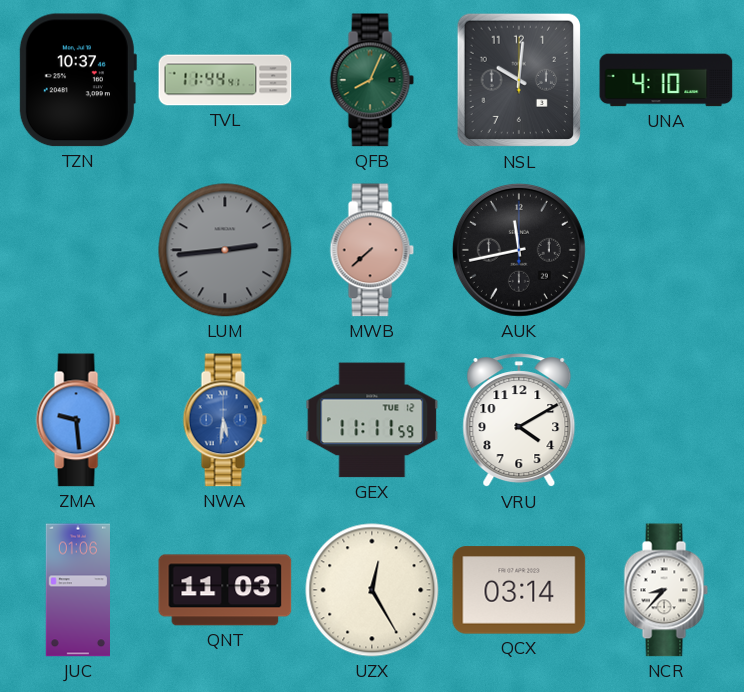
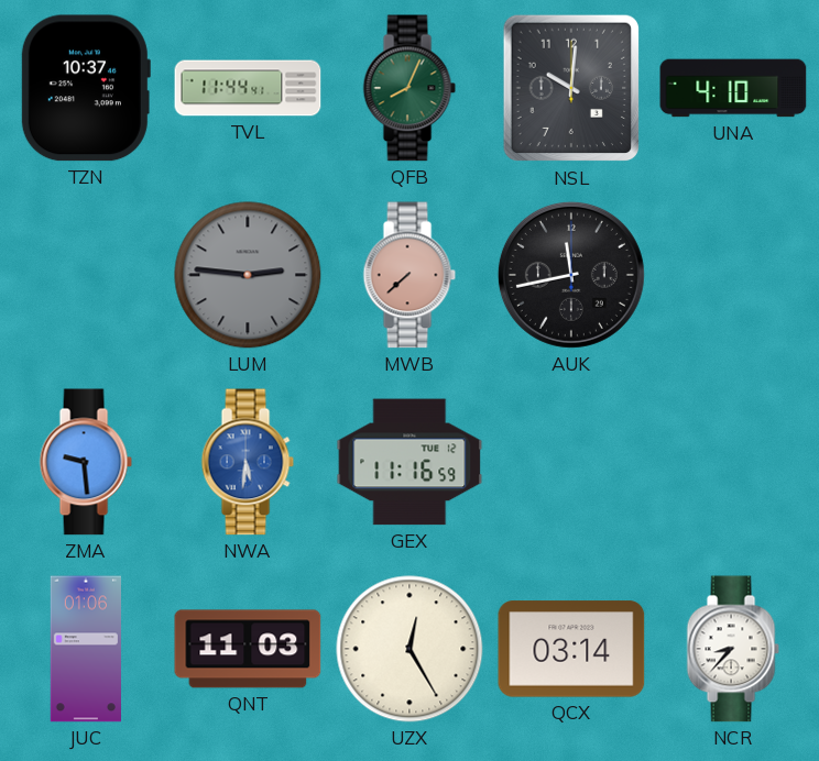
LUM: 2:44 -> 2:46
GEX: 11:11 -> 11:16
VRU: 4:10 -> none
